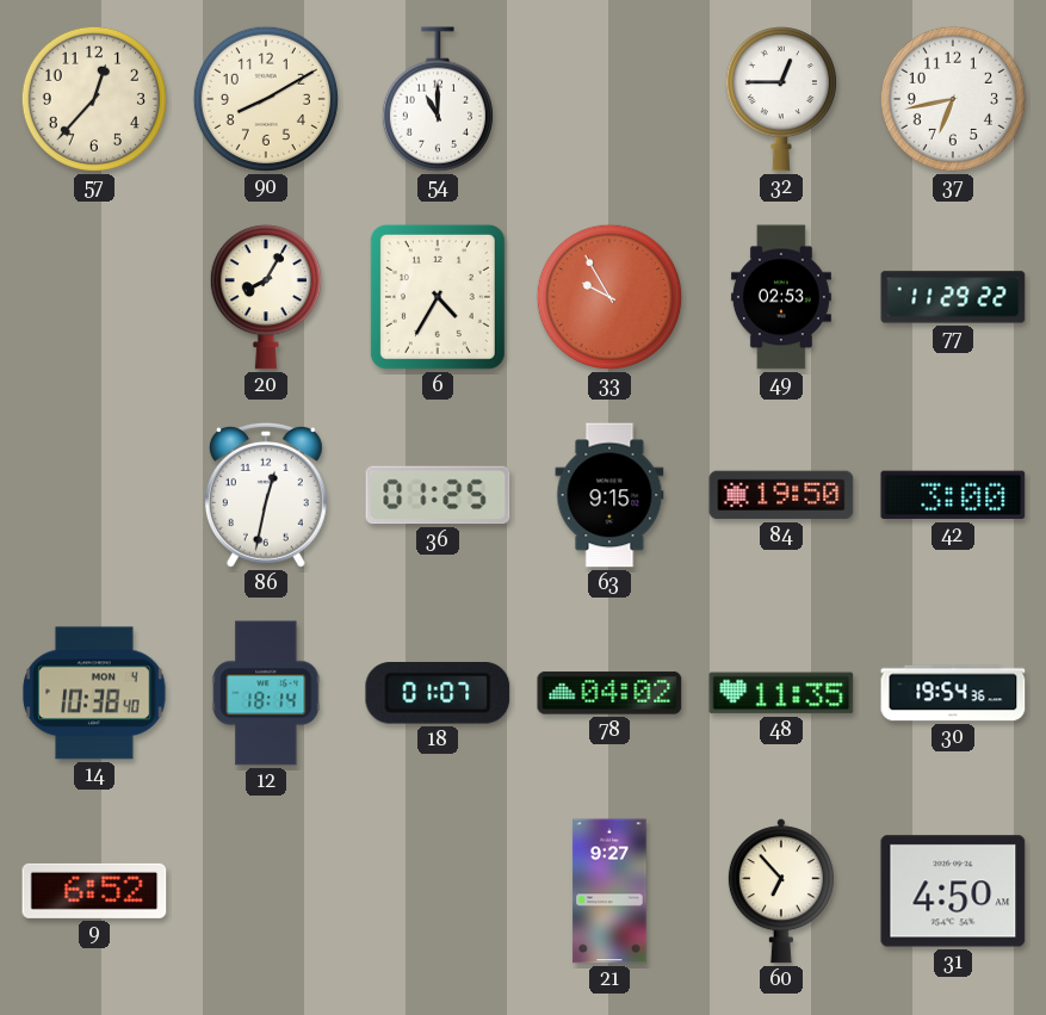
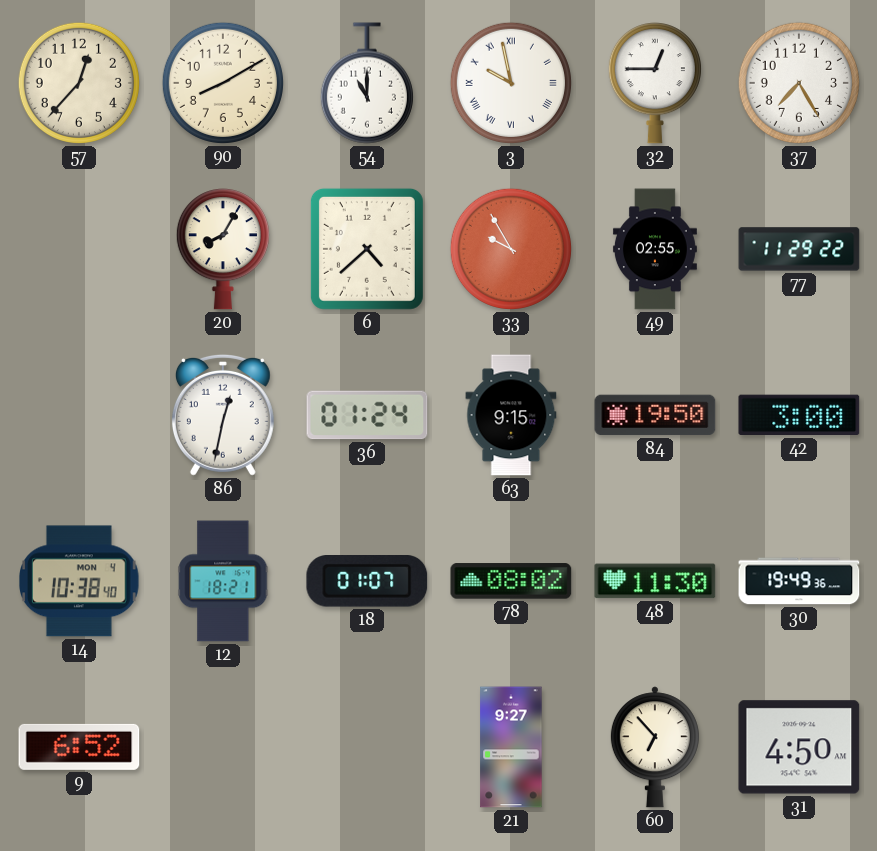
3: none -> 9:58
37: 6:43 -> 7:25
6: 4:35 -> 4:38
49: 02:53 -> 02:55
36: 01:25 -> 01:24
12: 18:14 -> 18:21
78: 04:02 -> 08:02
48: 11:35 -> 11:30
30: 19:54 -> 19:49
